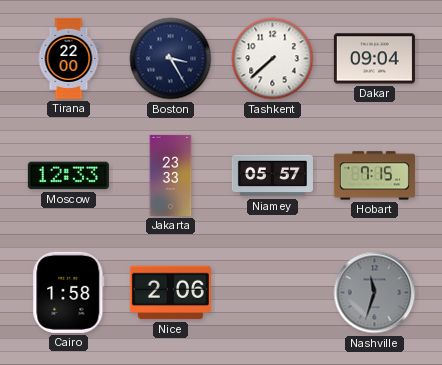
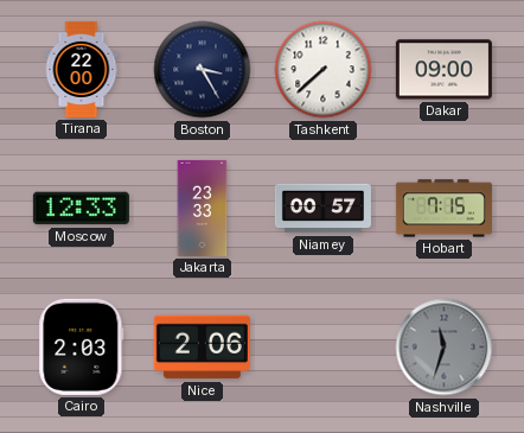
Dakar: 09:04 -> 09:00
Niamey: 05:57 -> 00:57
Cairo: 1:58 -> 2:03
